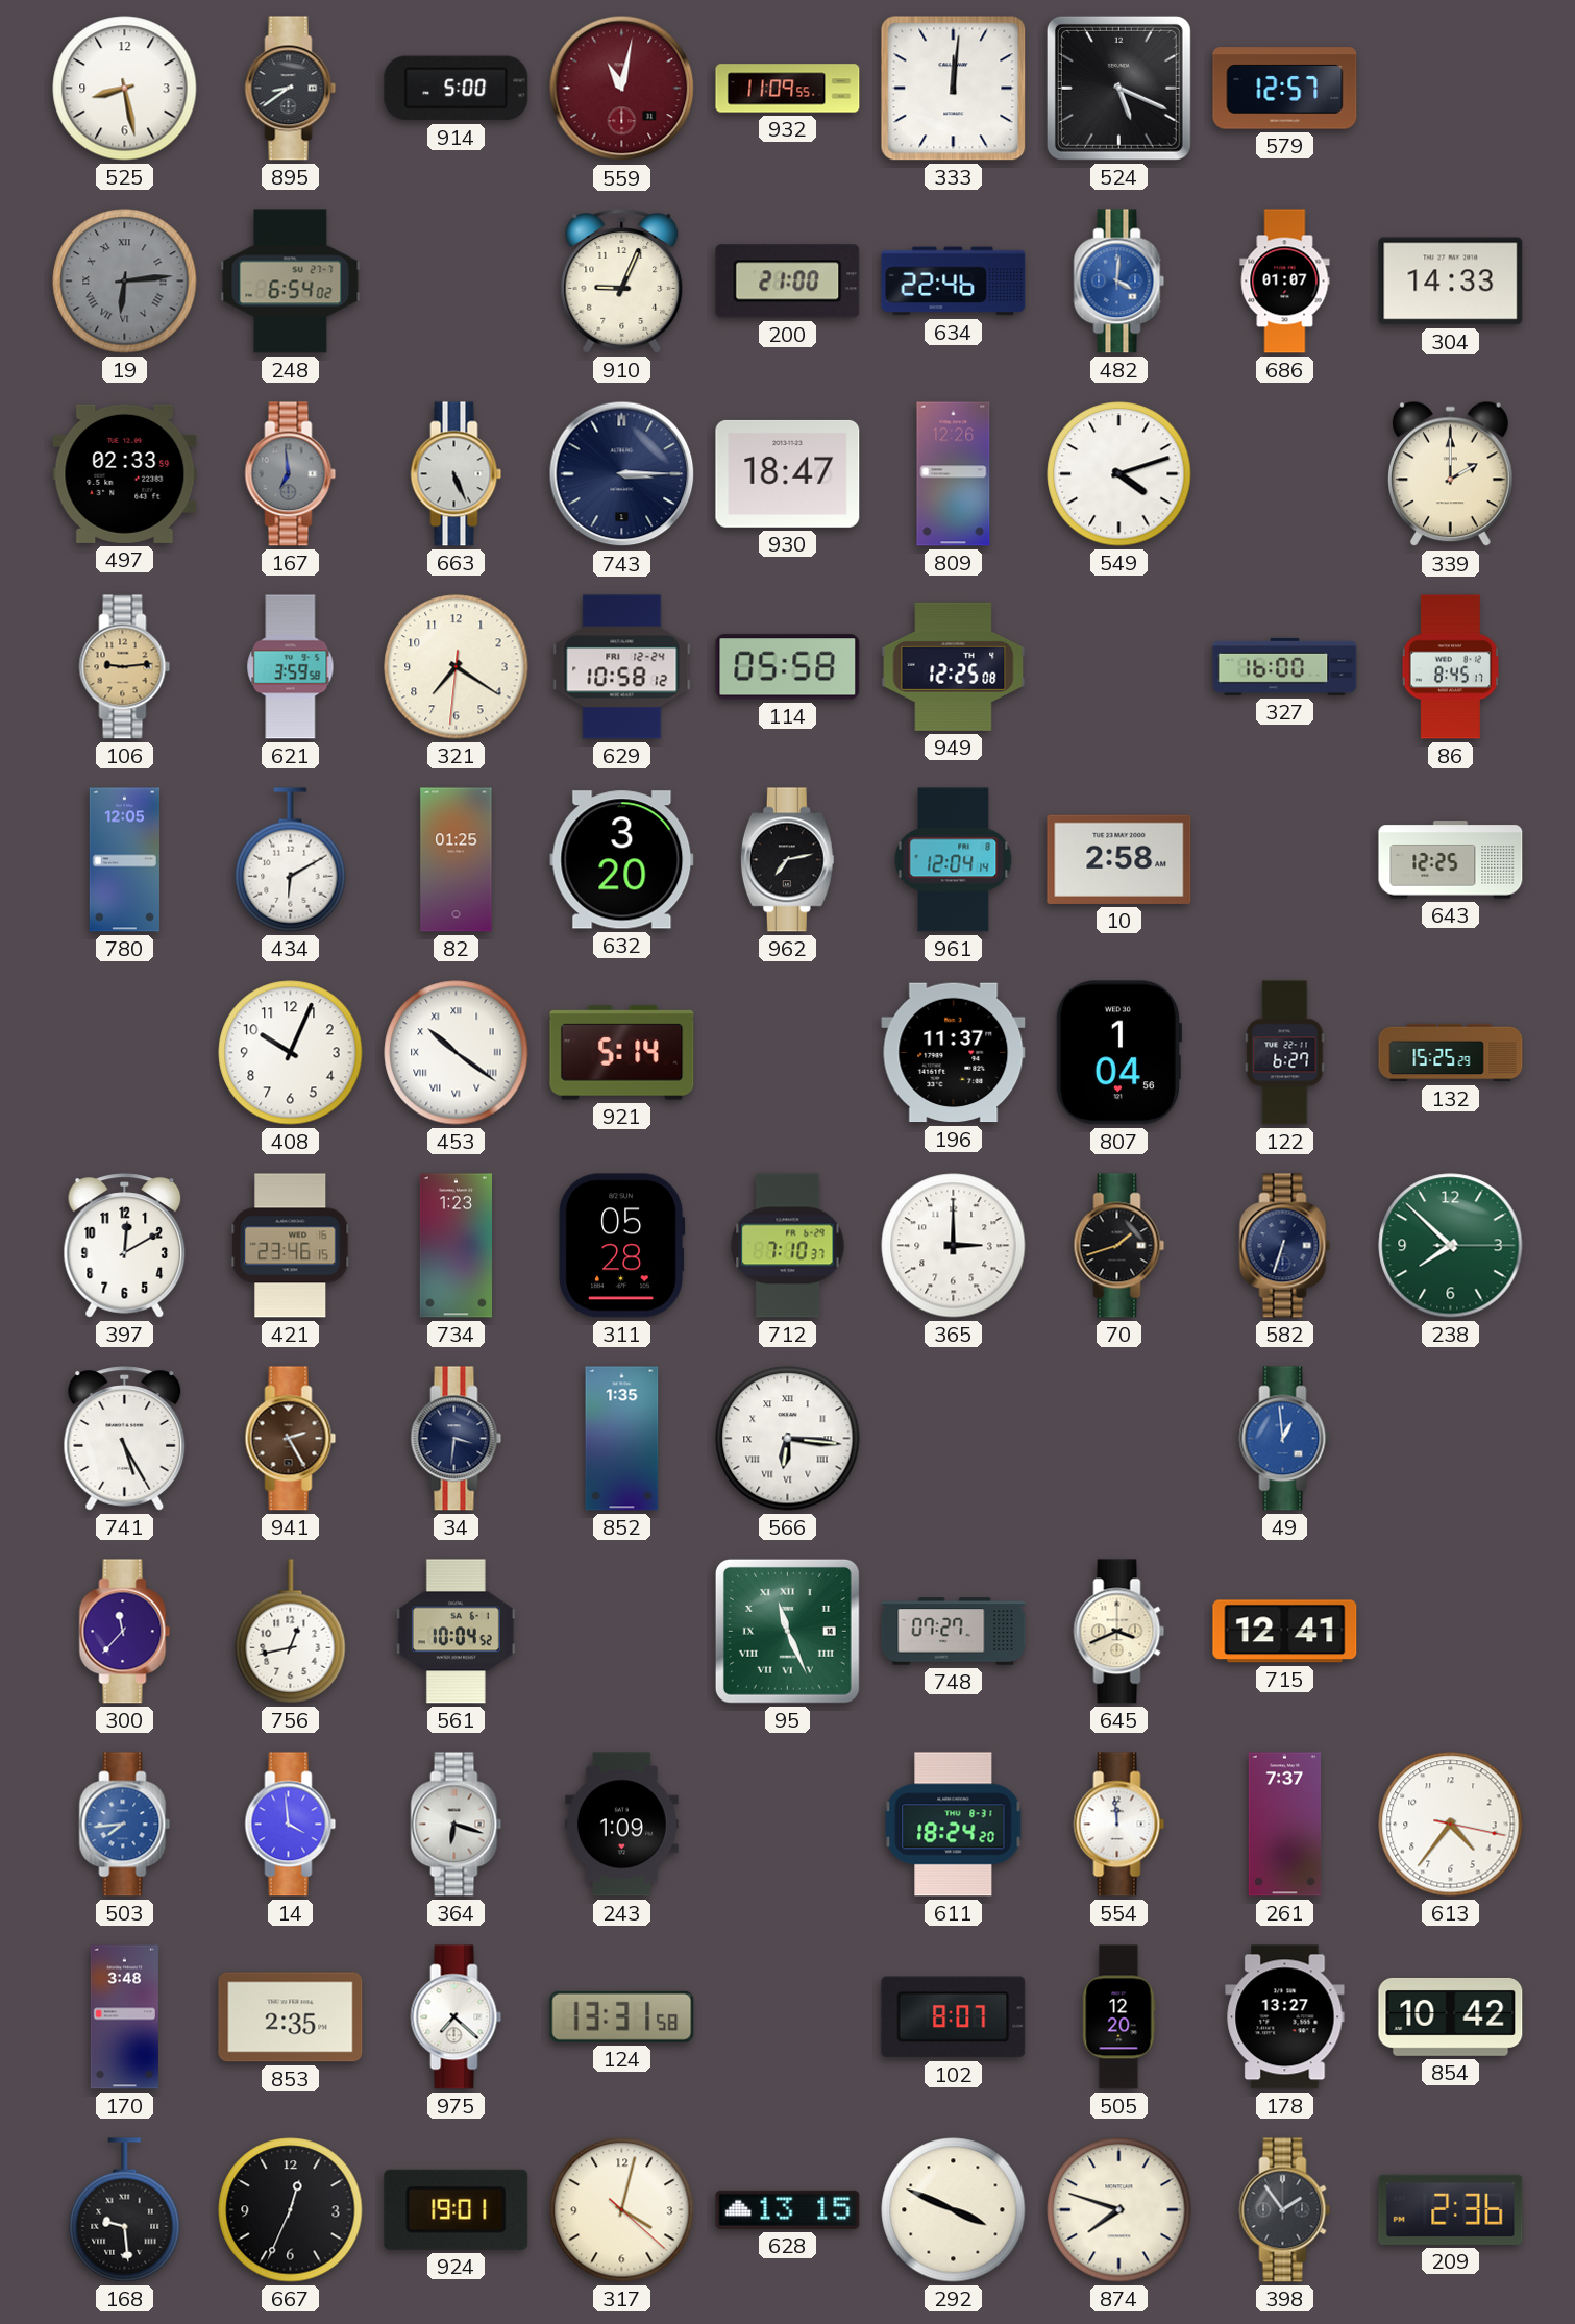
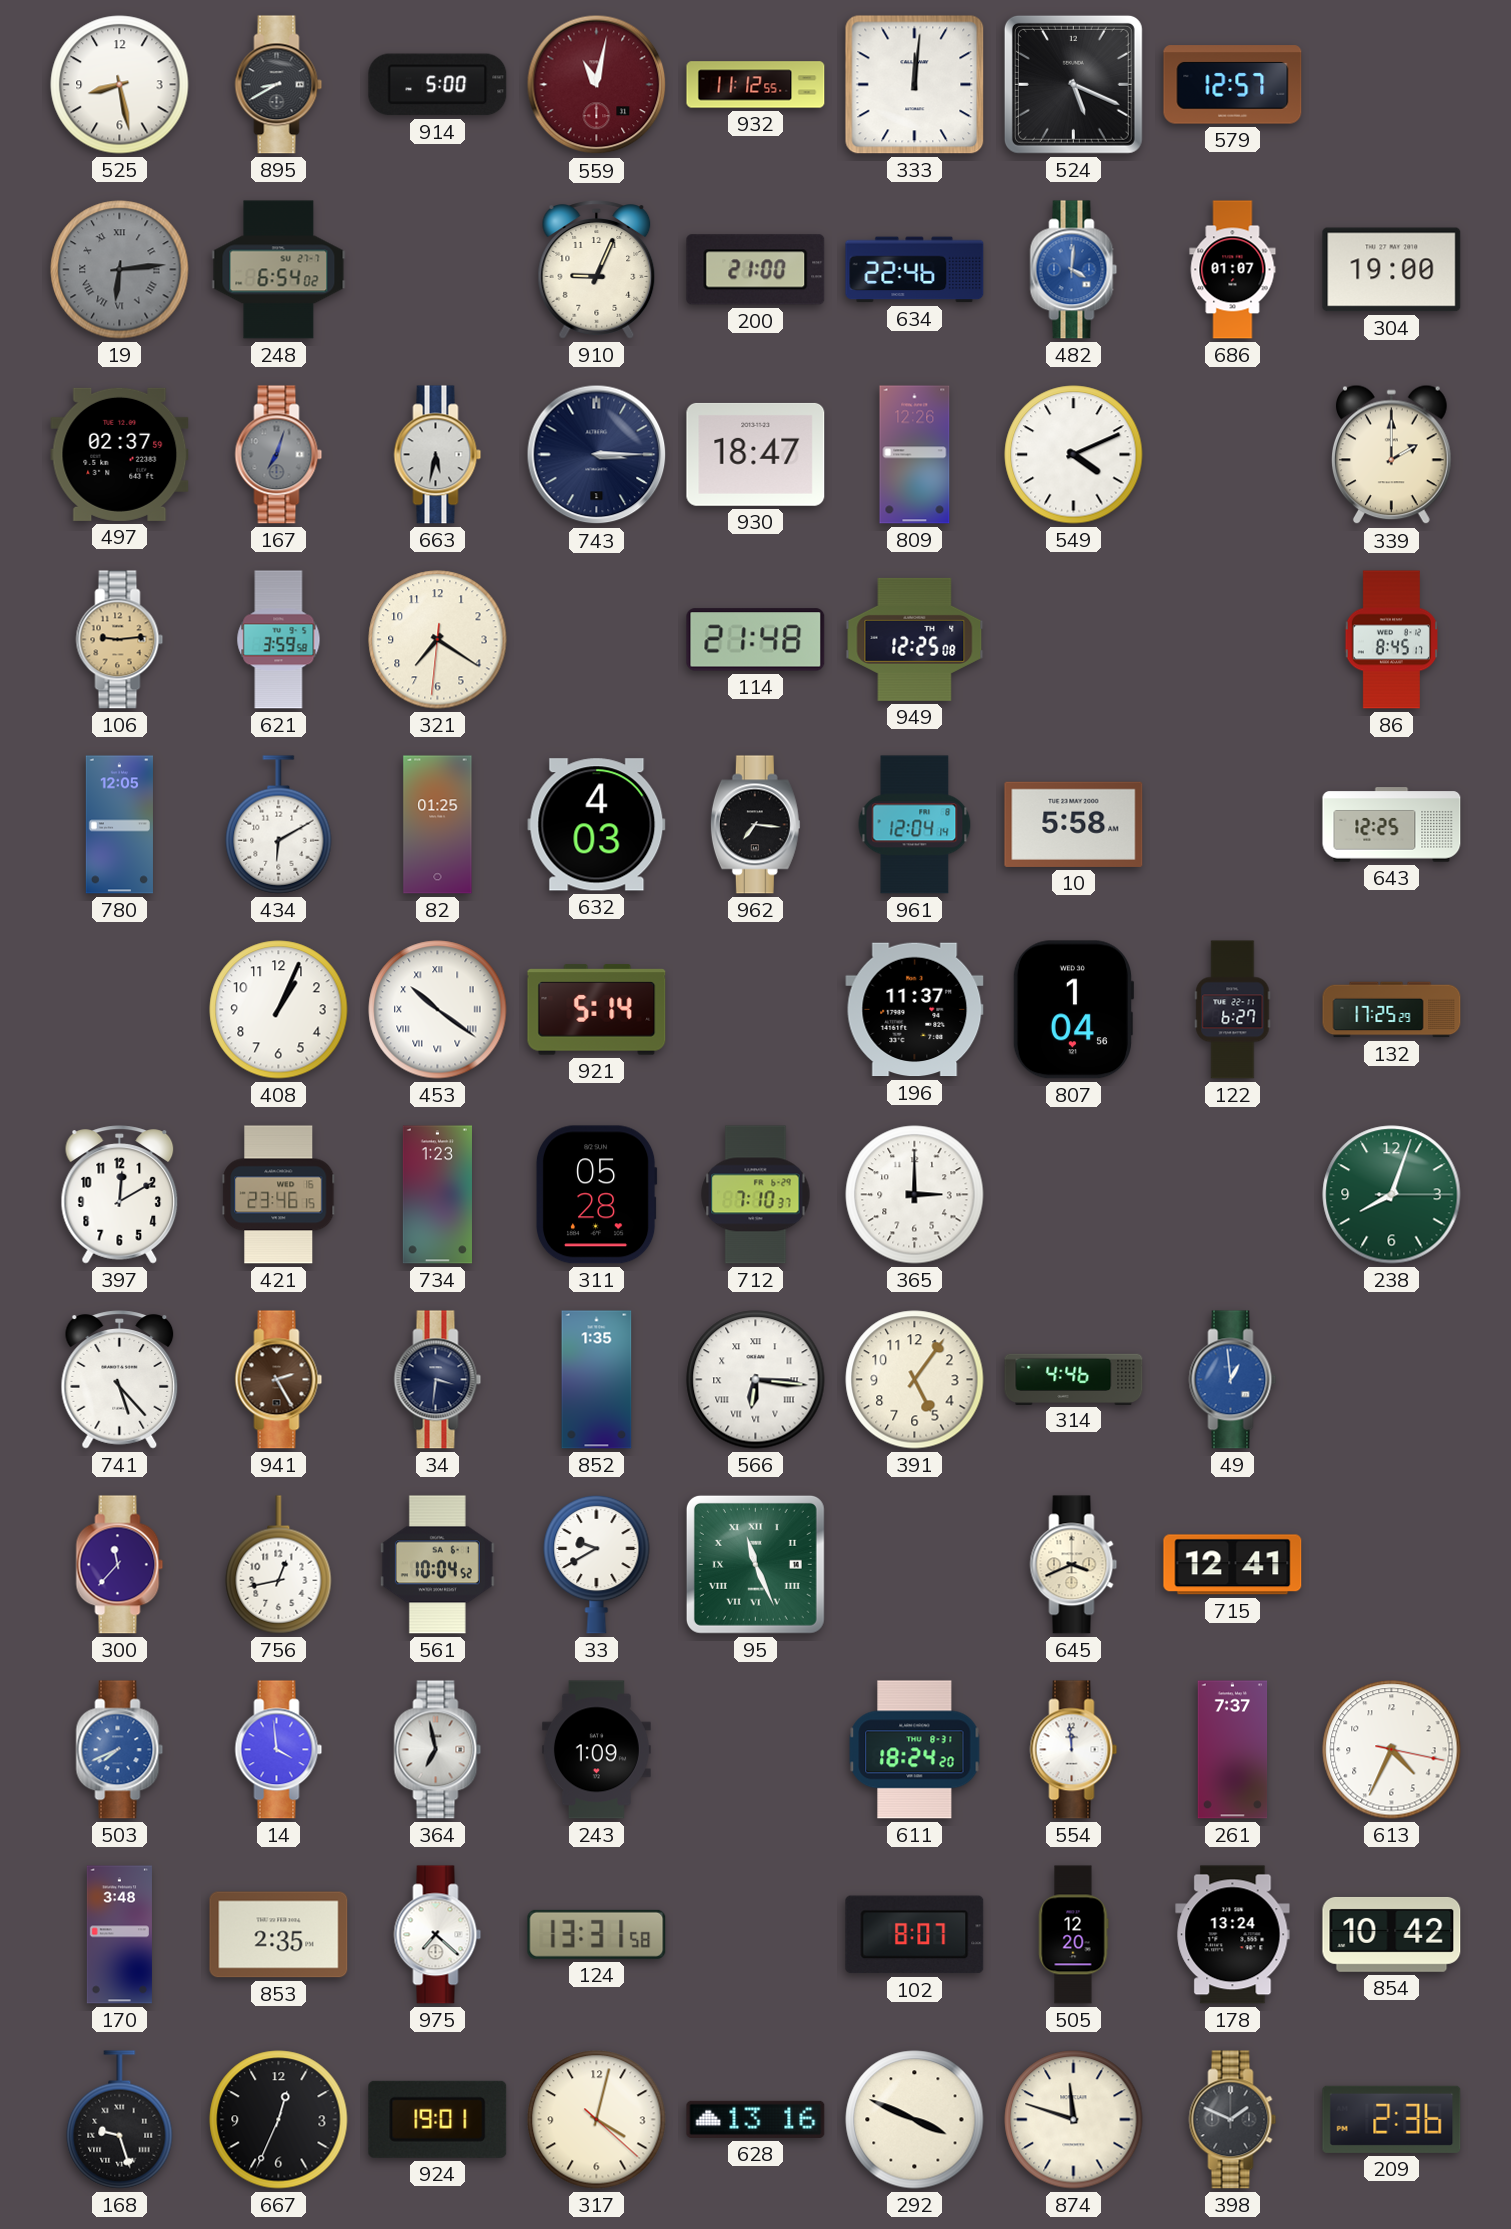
895: 8:39 -> 8:40
932: 11:09 -> 11:12
304: 14:33 -> 19:00
497: 02:33 -> 02:37
167: 6:59 -> 7:03
663: 5:26 -> 5:32
549: 4:12 -> 4:11
629: 10:58 -> none
114: 05:58 -> 21:48
327: 16:00 -> none
632: 3:20 -> 4:03
962: 7:13 -> 7:16
10: 2:58 -> 5:58
408: 10:04 -> 1:04
132: 15:25 -> 17:25
70: 1:42 -> none
582: 6:33 -> none
238: 7:52 -> 8:03
741: 5:25 -> 5:23
391: none -> 5:06
314: none -> 4:46
33: none -> 9:40
748: 07:27 -> none
503: 7:44 -> 7:41
364: 6:18 -> 6:58
613: 4:36 -> 4:34
178: 13:27 -> 13:24
168: 9:29 -> 9:27
628: 13:15 -> 13:16
874: 7:48 -> 11:48
398: 1:54 -> 1:49
